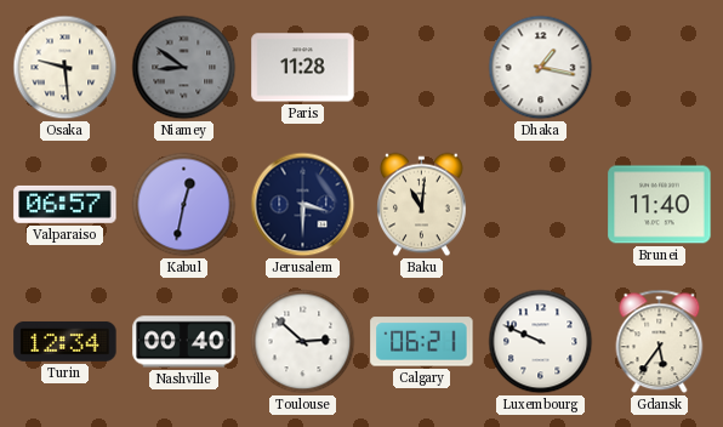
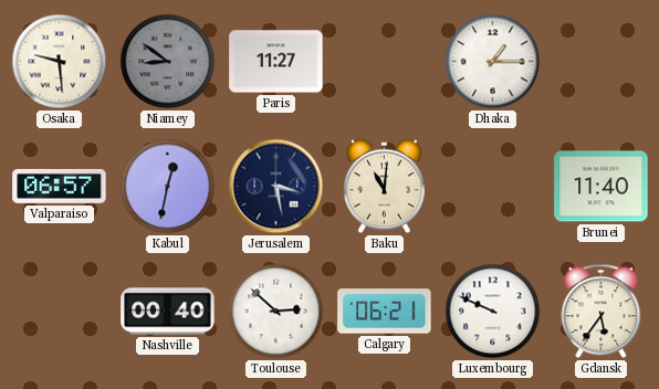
Paris: 11:28 -> 11:27
Dhaka: 1:17 -> 1:15
Jerusalem: 3:30 -> 3:28
Turin: 12:34 -> none
